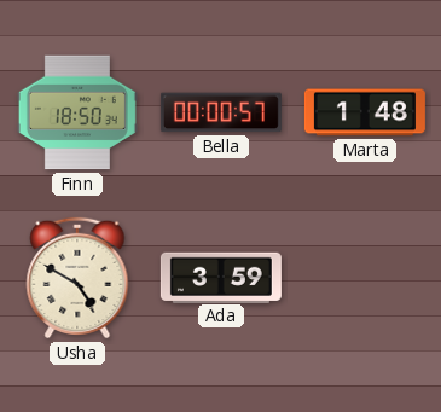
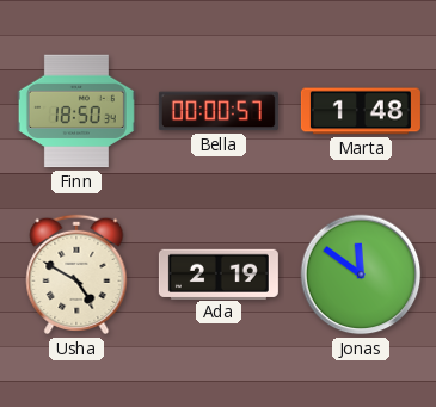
Ada: 3:59 -> 2:19
Jonas: none -> 11:51
